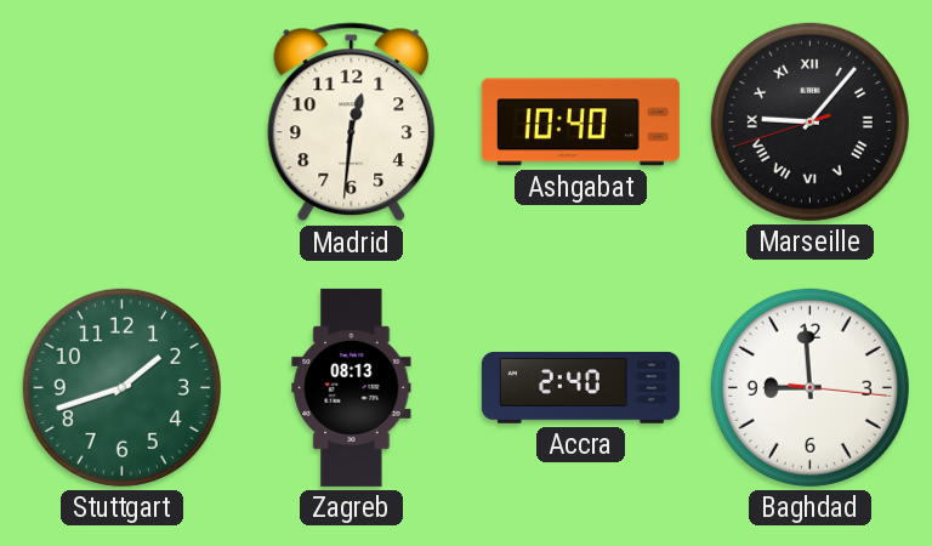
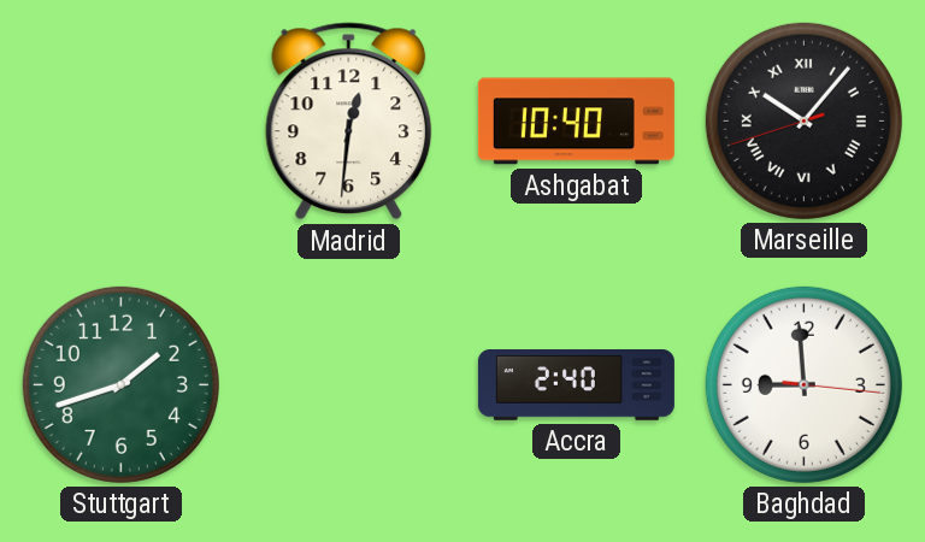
Marseille: 9:06 -> 10:06
Zagreb: 08:13 -> none
